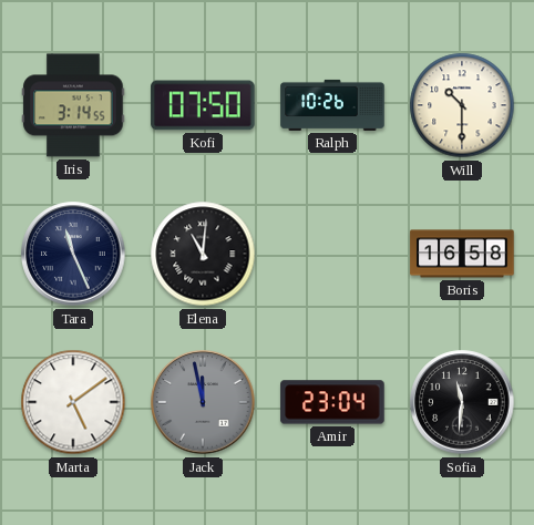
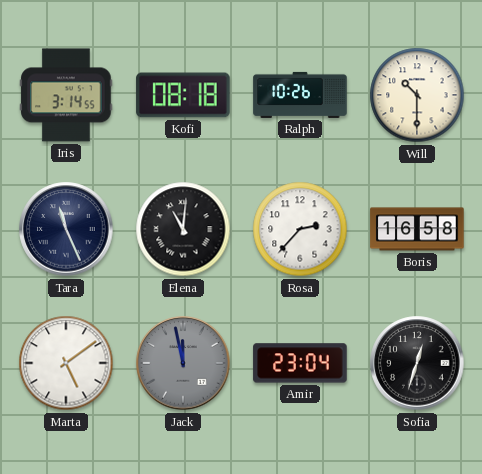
Kofi: 07:50 -> 08:18
Rosa: none -> 2:37
Sofia: 11:31 -> 12:33
